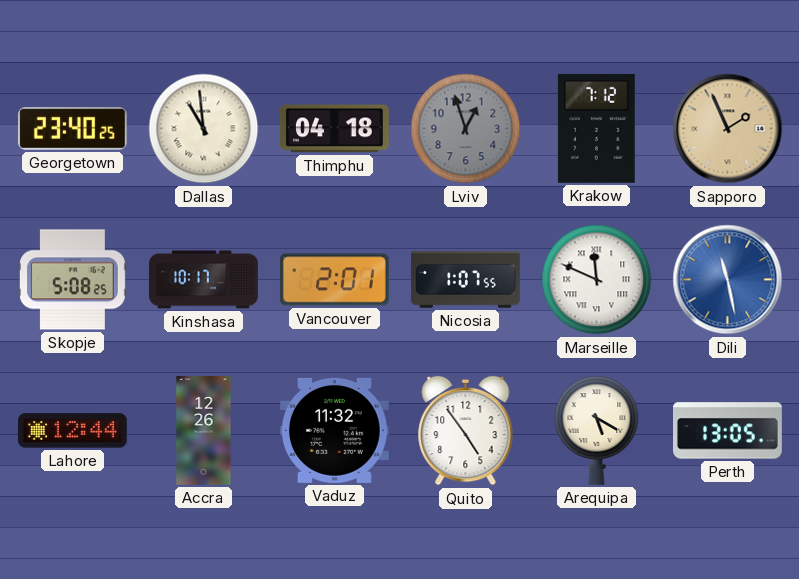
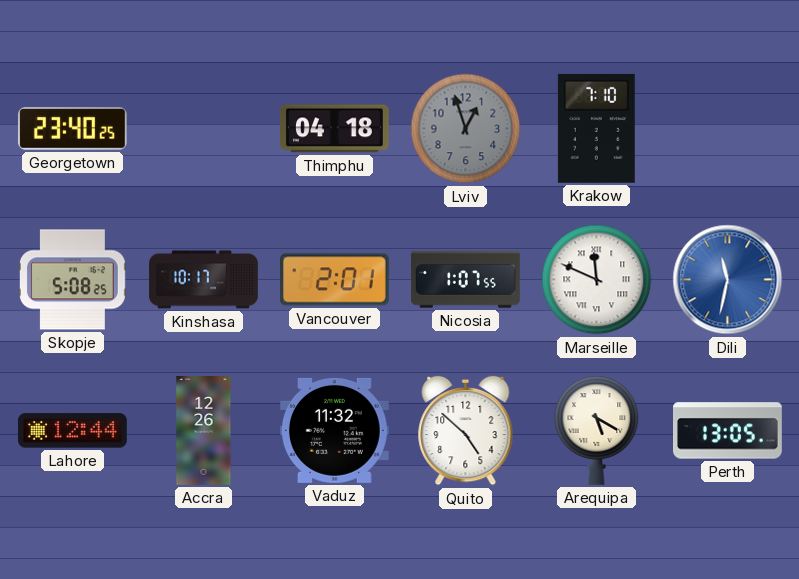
Dallas: 10:59 -> none
Krakow: 7:12 -> 7:10
Sapporo: 1:56 -> none
Dili: 11:28 -> 11:32
Quito: 4:54 -> 4:52
